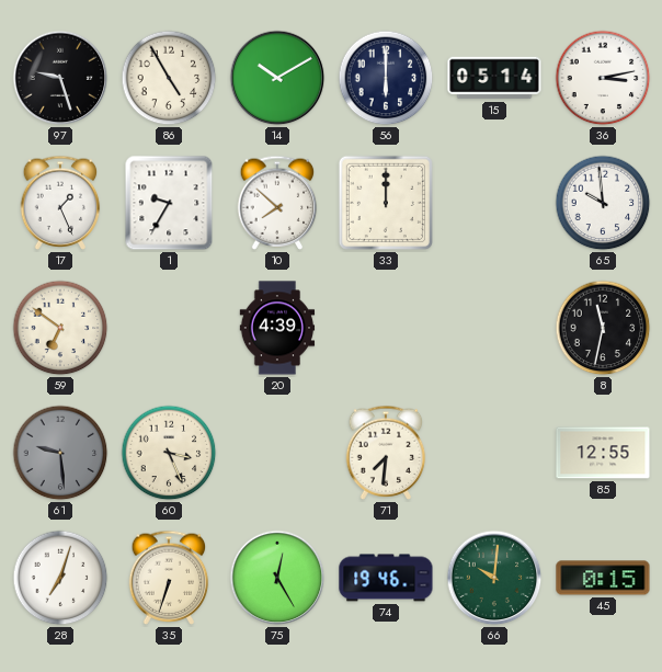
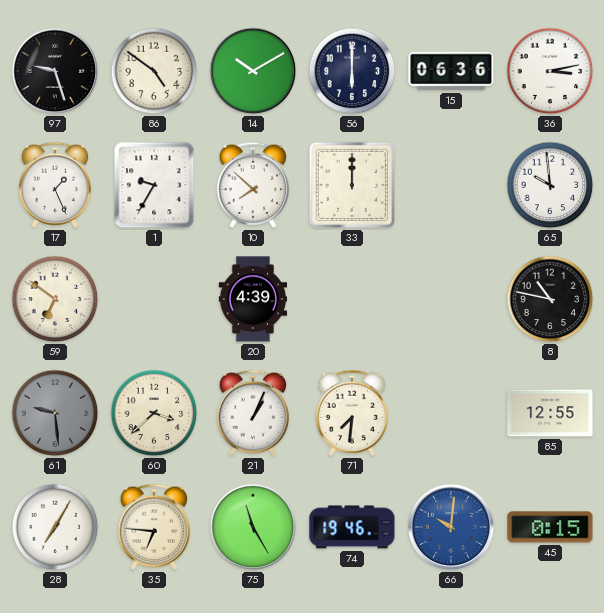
86: 4:55 -> 4:51
15: 05:14 -> 06:36
8: 11:32 -> 10:47
60: 3:26 -> 3:38
21: none -> 1:04
28: 7:03 -> 7:05
35: 6:33 -> 6:46
75: 12:25 -> 11:25
66 dial: green -> blue
